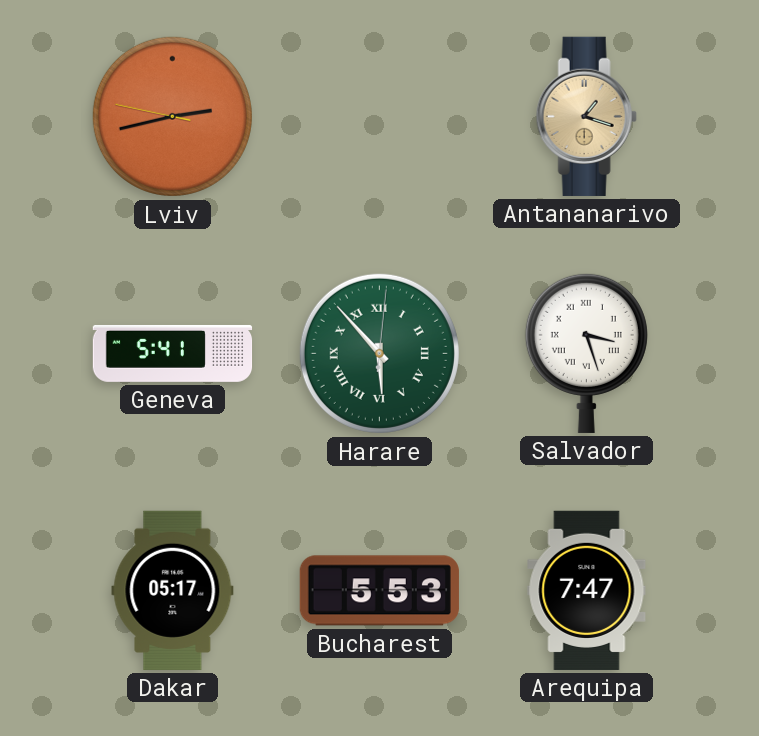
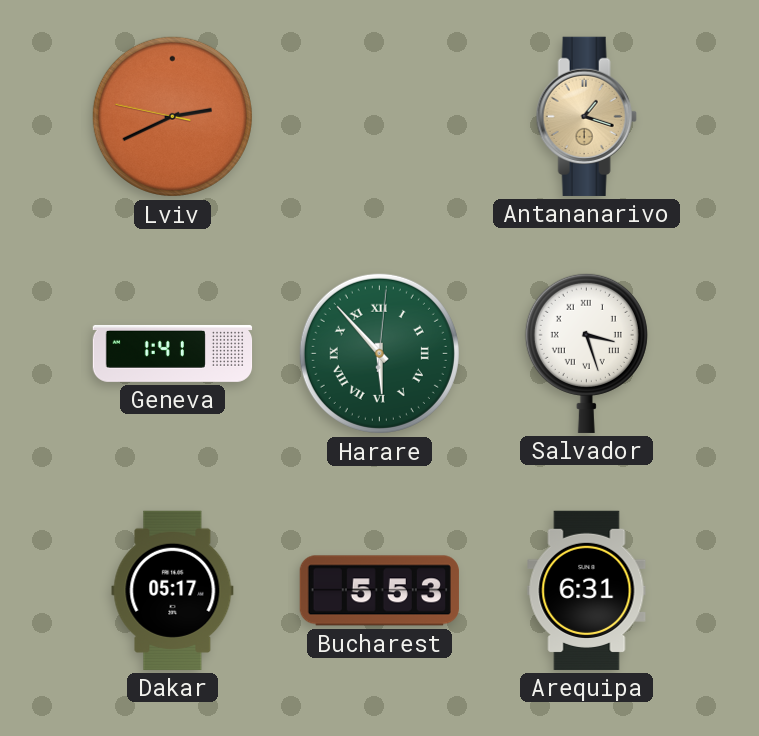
Lviv: 2:42 -> 2:40
Geneva: 5:41 -> 1:41
Arequipa: 7:47 -> 6:31
